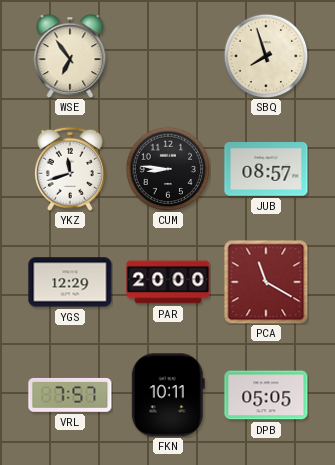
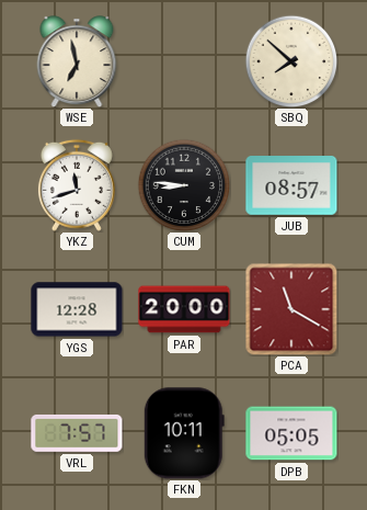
WSE: 6:54 -> 6:58
SBQ: 7:57 -> 7:52
YGS: 12:29 -> 12:28
